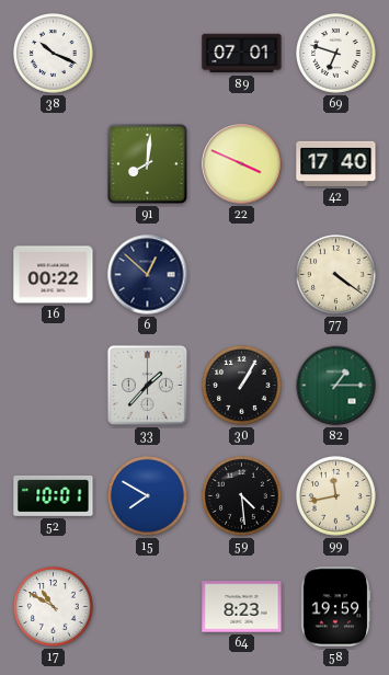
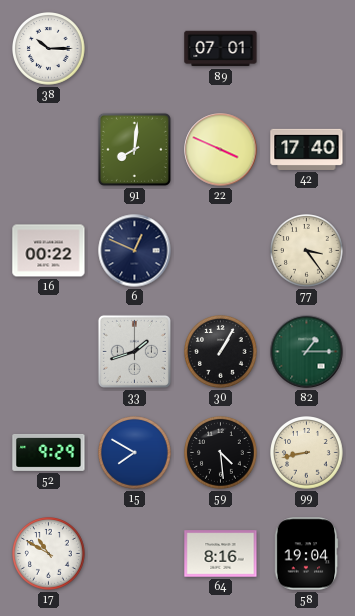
38: 10:19 -> 10:15
69: 6:48 -> none
6: 12:52 -> 12:49
77: 4:21 -> 3:24
33: 1:37 -> 1:42
52: 10:01 -> 9:29
99: 11:43 -> 8:43
64: 8:23 -> 8:16
58: 19:59 -> 19:04
